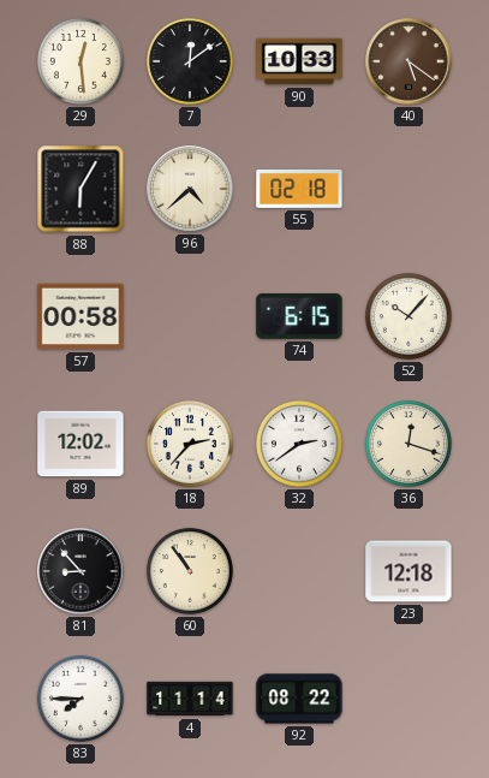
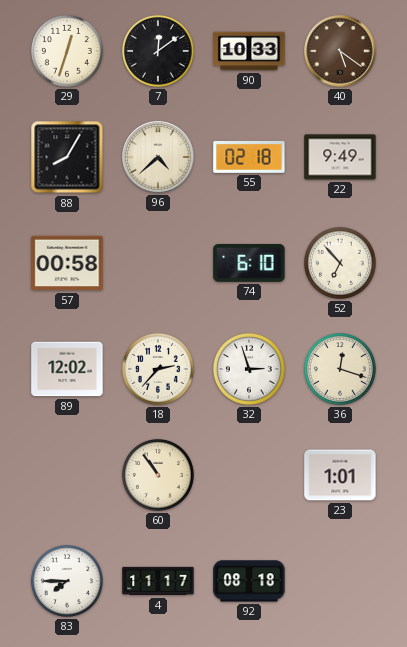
29: 12:29 -> 12:33
88: 6:05 -> 8:05
22: none -> 9:49
74: 6:15 -> 6:10
52: 10:07 -> 6:53
32: 2:39 -> 2:57
81: 8:53 -> none
23: 12:18 -> 1:01
4: 11:14 -> 11:17
92: 08:22 -> 08:18
